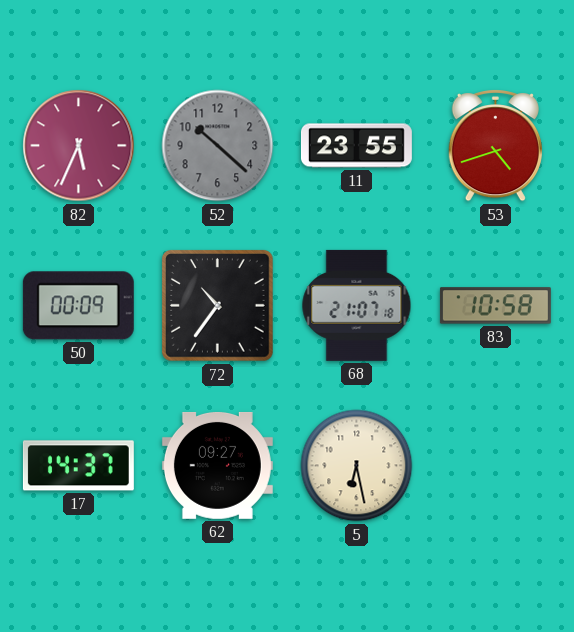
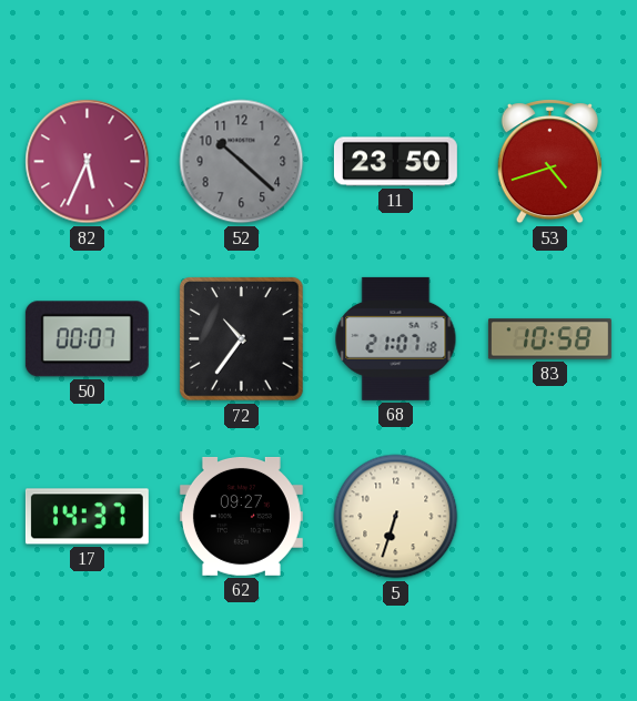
11: 23:55 -> 23:50
50: 00:09 -> 00:07
5: 6:28 -> 6:33
